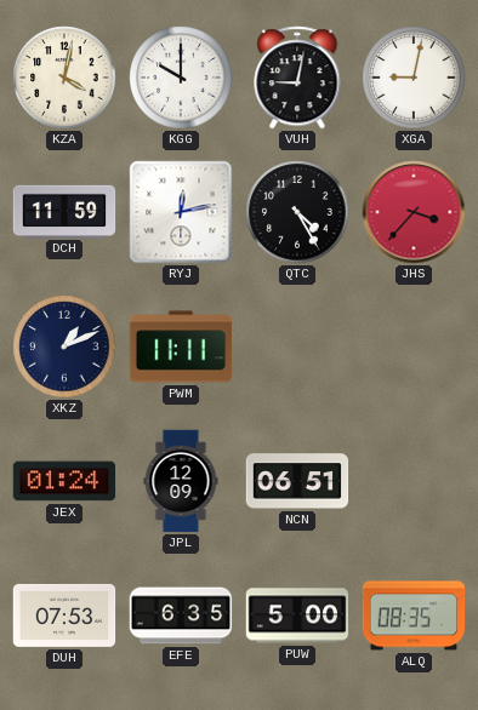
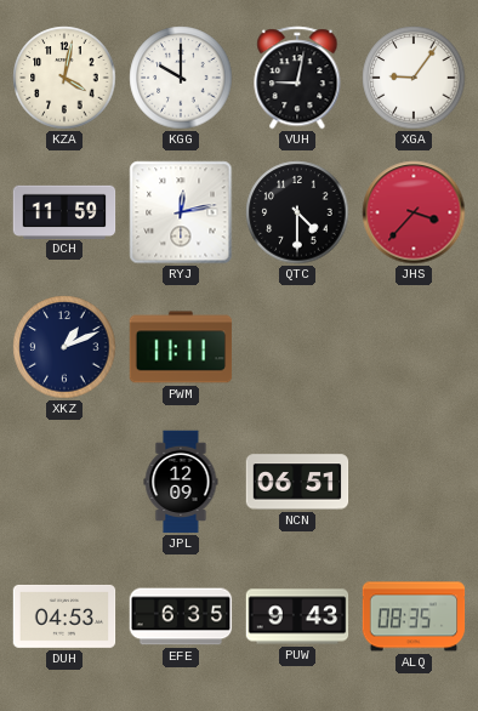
XGA: 9:02 -> 9:06
QTC: 4:25 -> 4:30
JEX: 01:24 -> none
DUH: 07:53 -> 04:53
PUW: 5:00 -> 9:43
